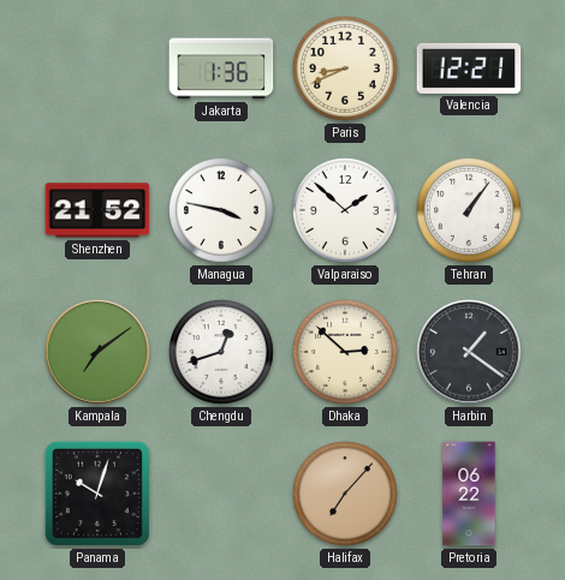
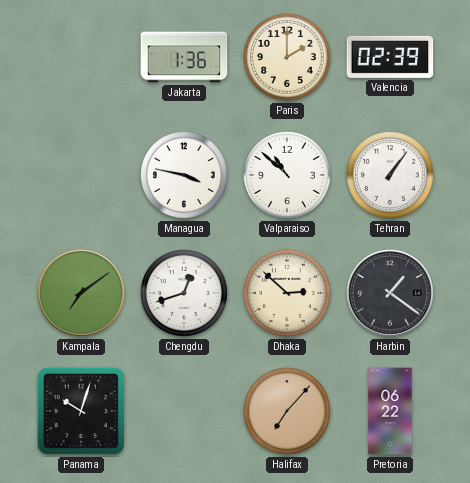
Paris: 8:41 -> 2:00
Valencia: 12:21 -> 02:39
Shenzhen: 21:52 -> none
Valparaiso: 1:52 -> 10:52
